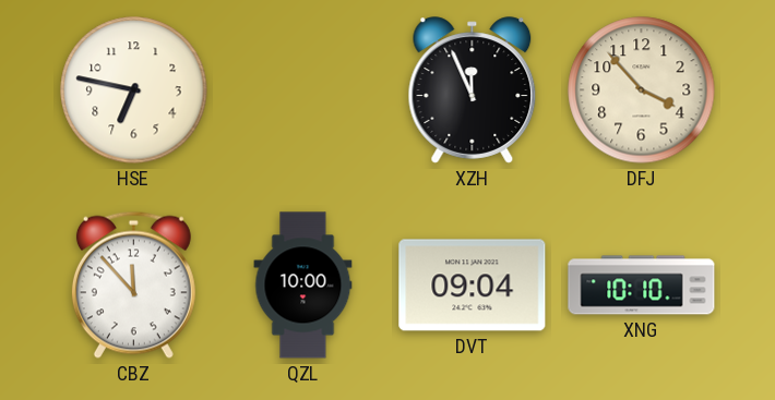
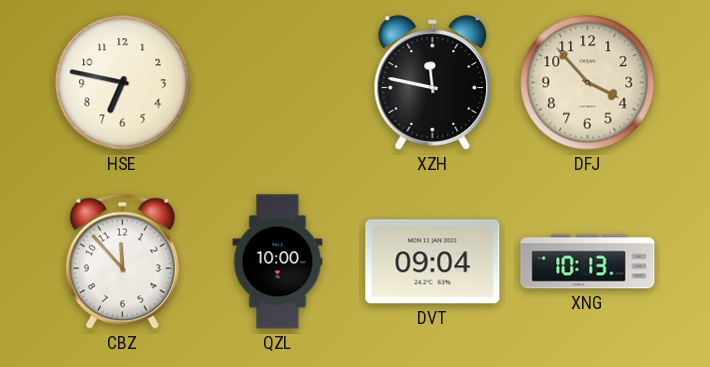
XZH: 11:56 -> 11:47
XNG: 10:10 -> 10:13
